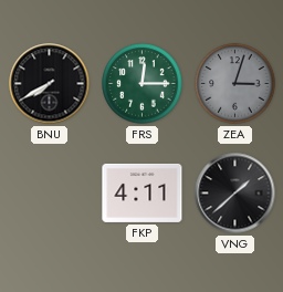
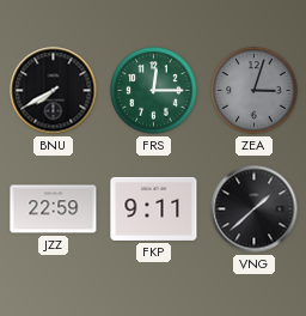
JZZ: none -> 22:59
FKP: 4:11 -> 9:11
